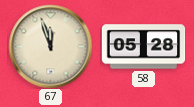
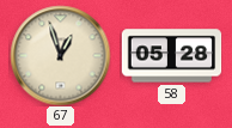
67: 11:57 -> 12:57
